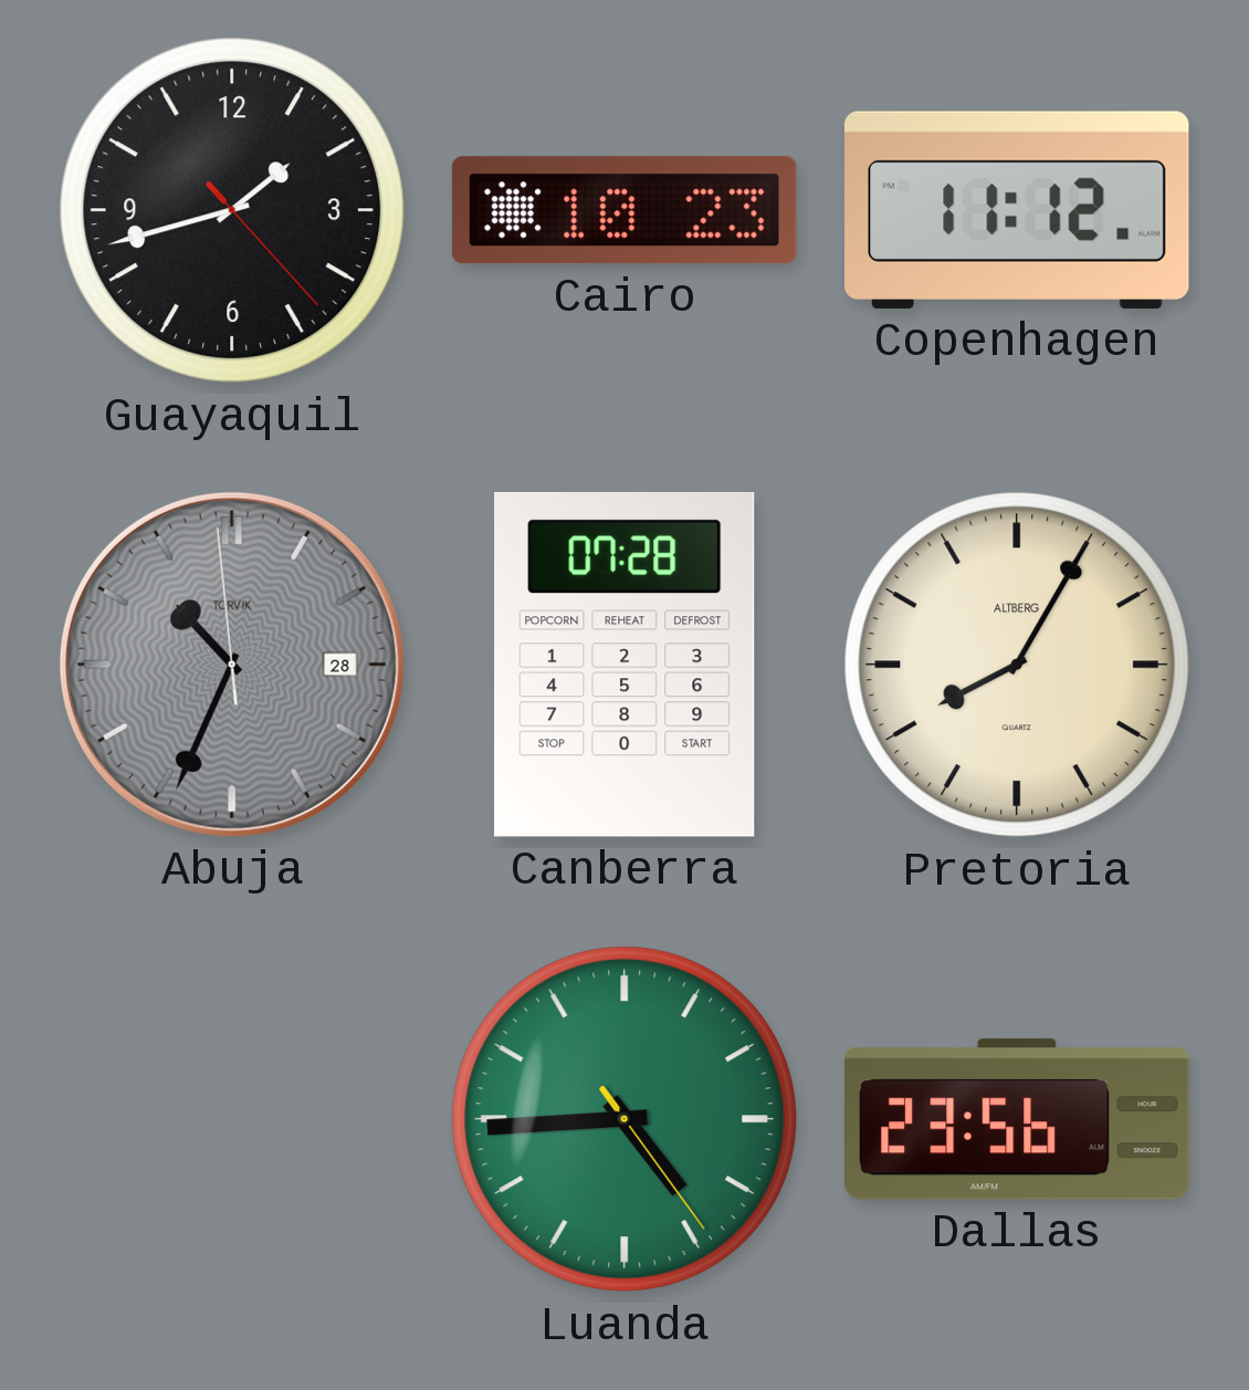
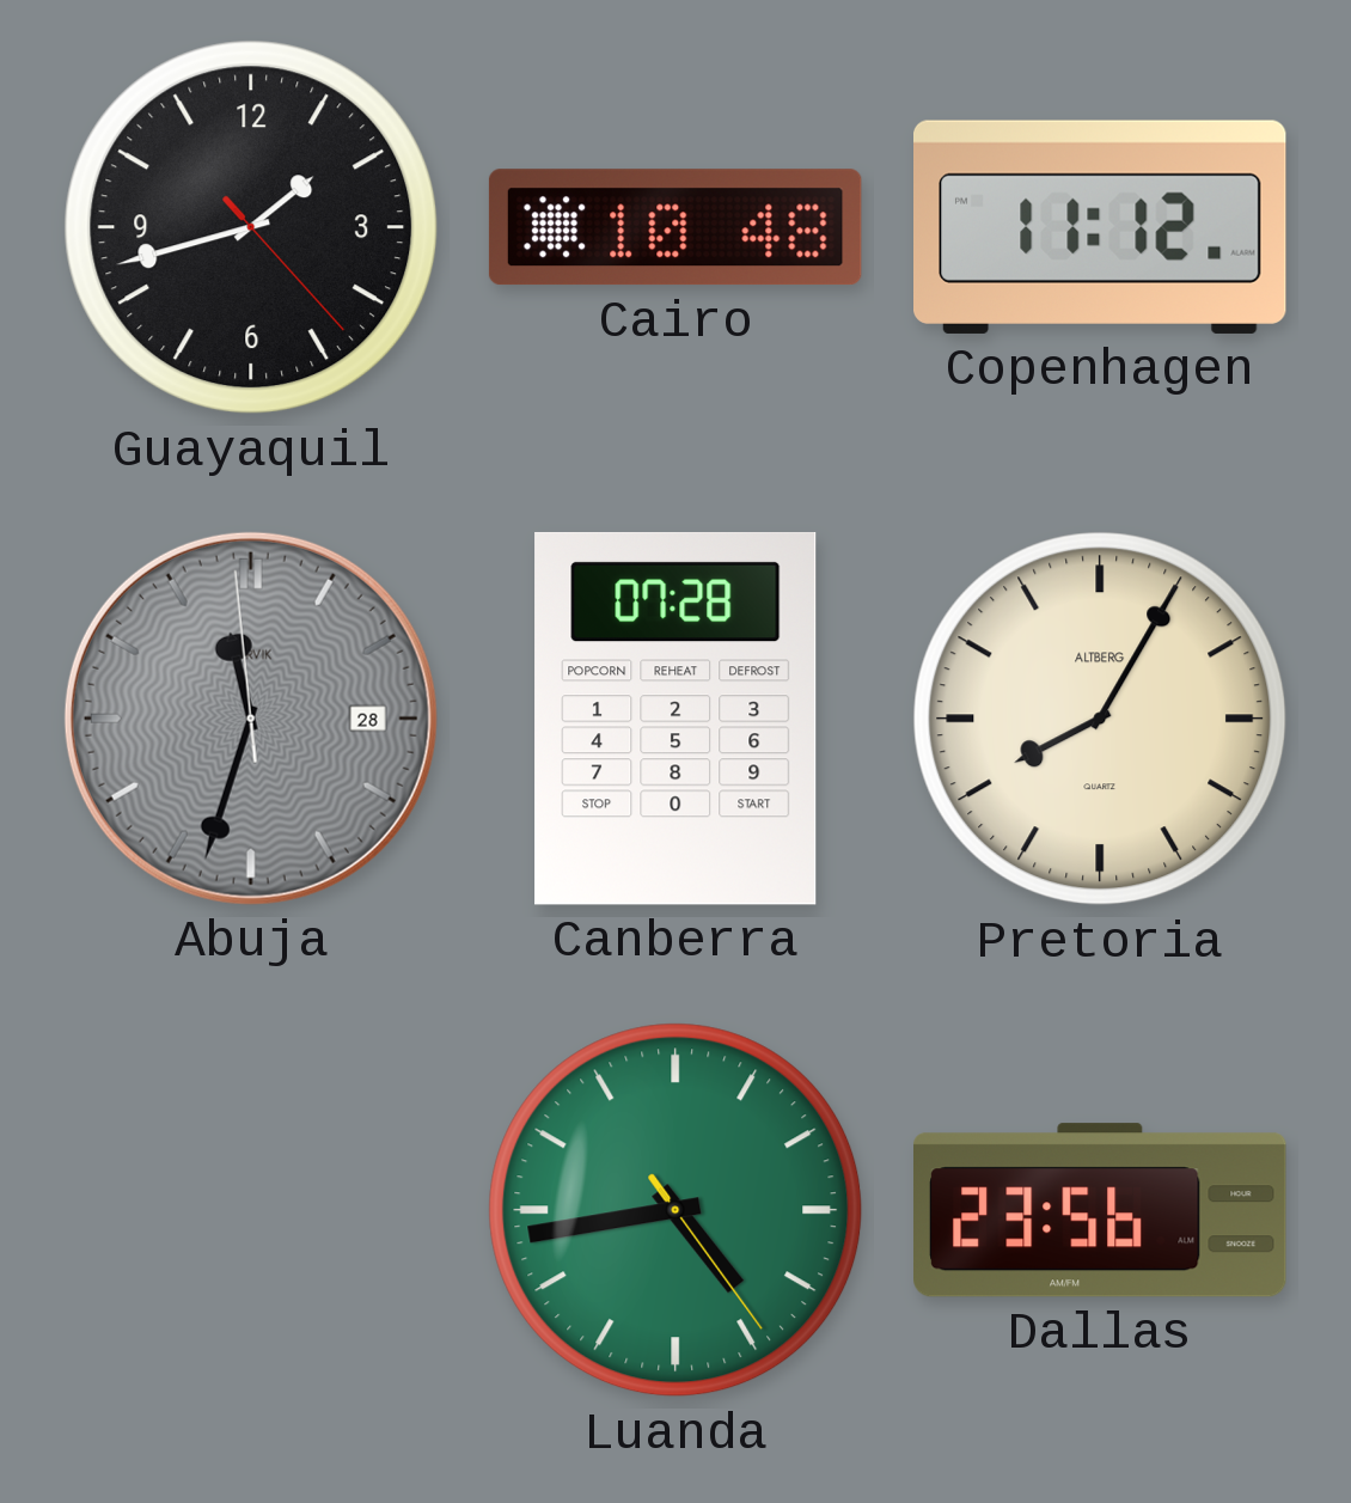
Cairo: 10:23 -> 10:48
Abuja: 10:33 -> 11:32
Luanda: 4:44 -> 4:43
